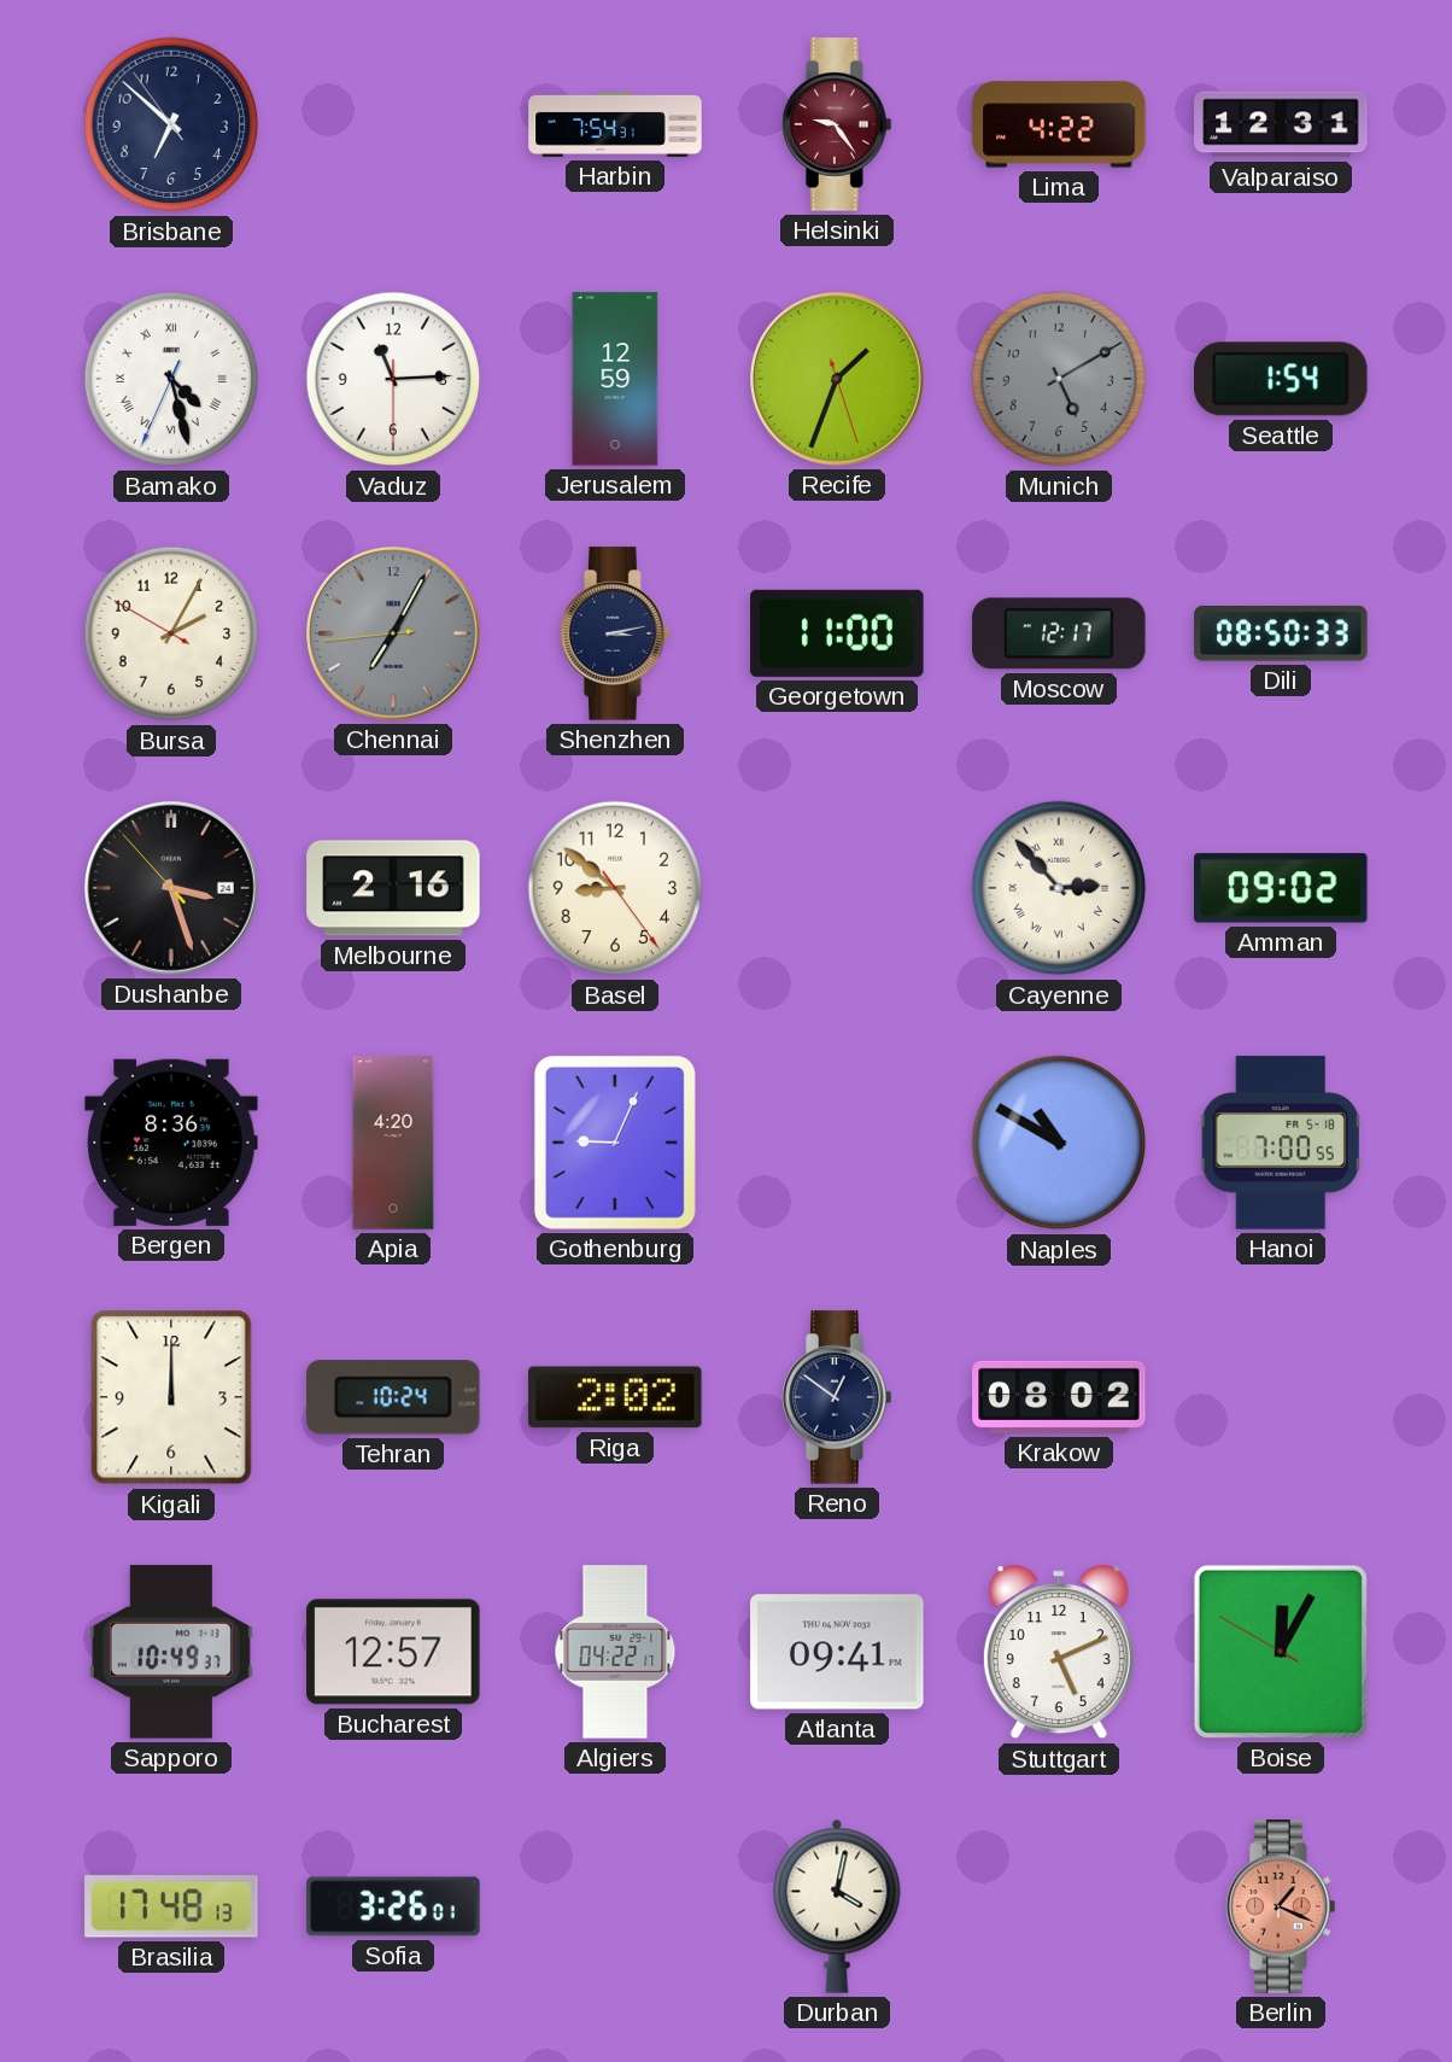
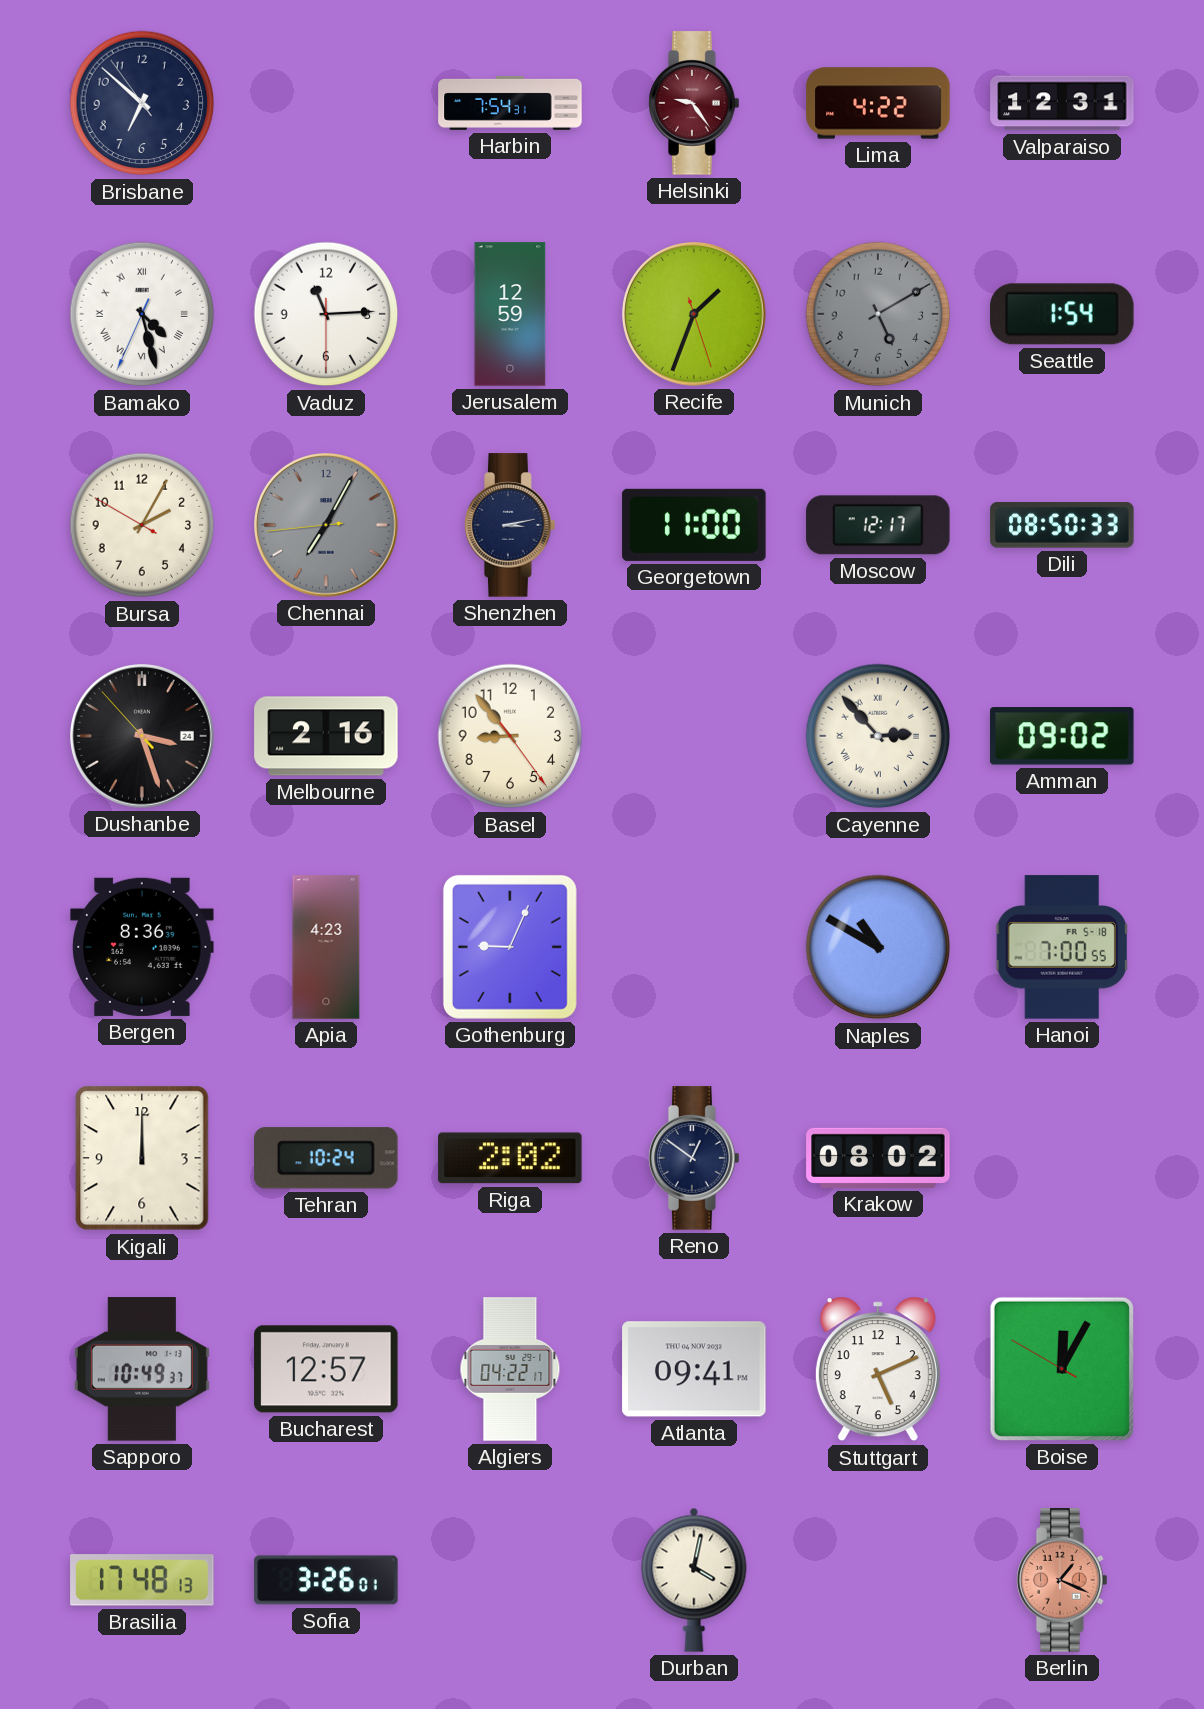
Basel: 8:51 -> 8:53
Apia: 4:20 -> 4:23
